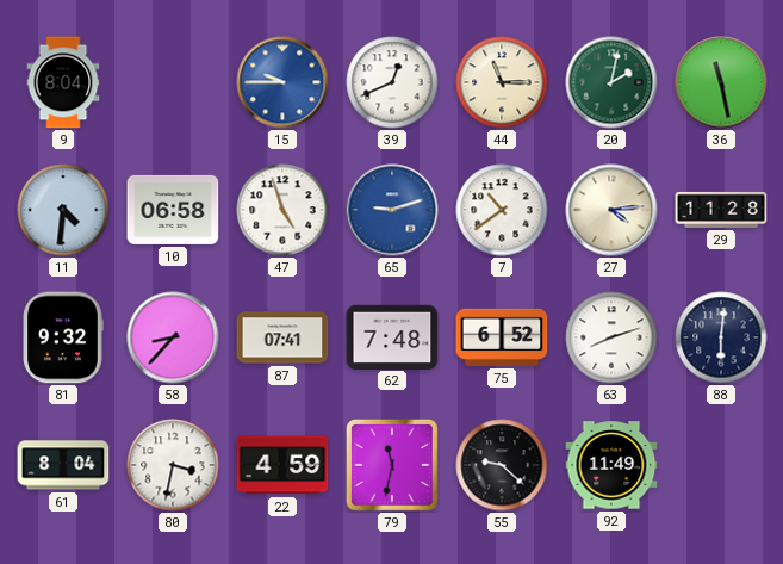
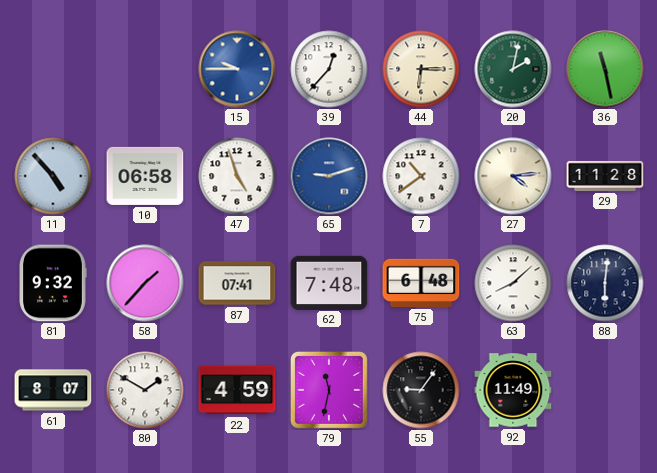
9: 8:04 -> none
39: 12:41 -> 12:37
44: 11:15 -> 6:15
11: 4:31 -> 4:53
58: 8:37 -> 1:37
75: 6:52 -> 6:48
63: 8:12 -> 8:08
61: 8:04 -> 8:07
80: 3:32 -> 1:50
55: 9:22 -> 9:06
